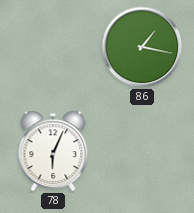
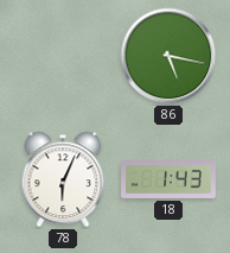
86: 1:17 -> 5:17
18: none -> 1:43
